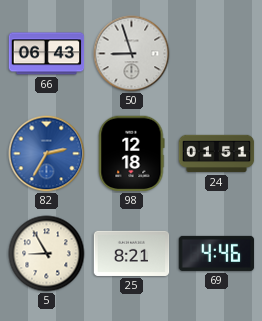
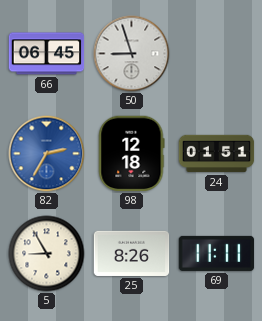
66: 06:43 -> 06:45
25: 8:21 -> 8:26
69: 4:46 -> 11:11
